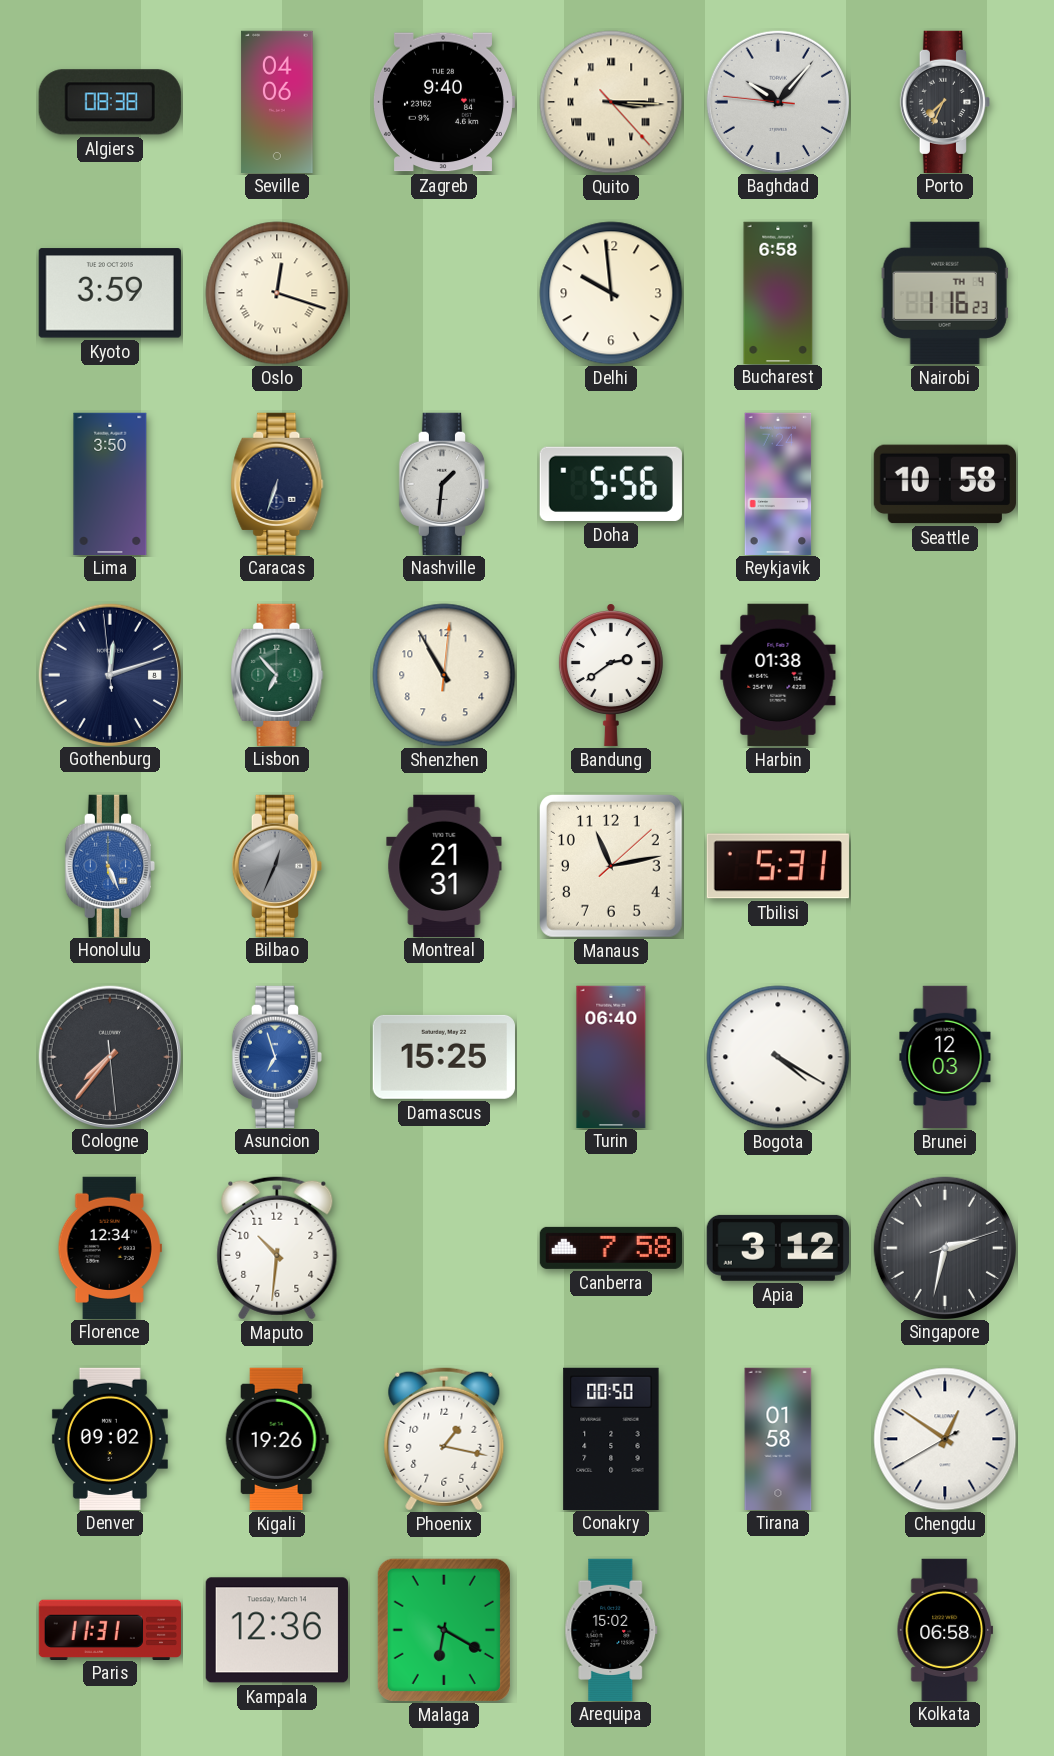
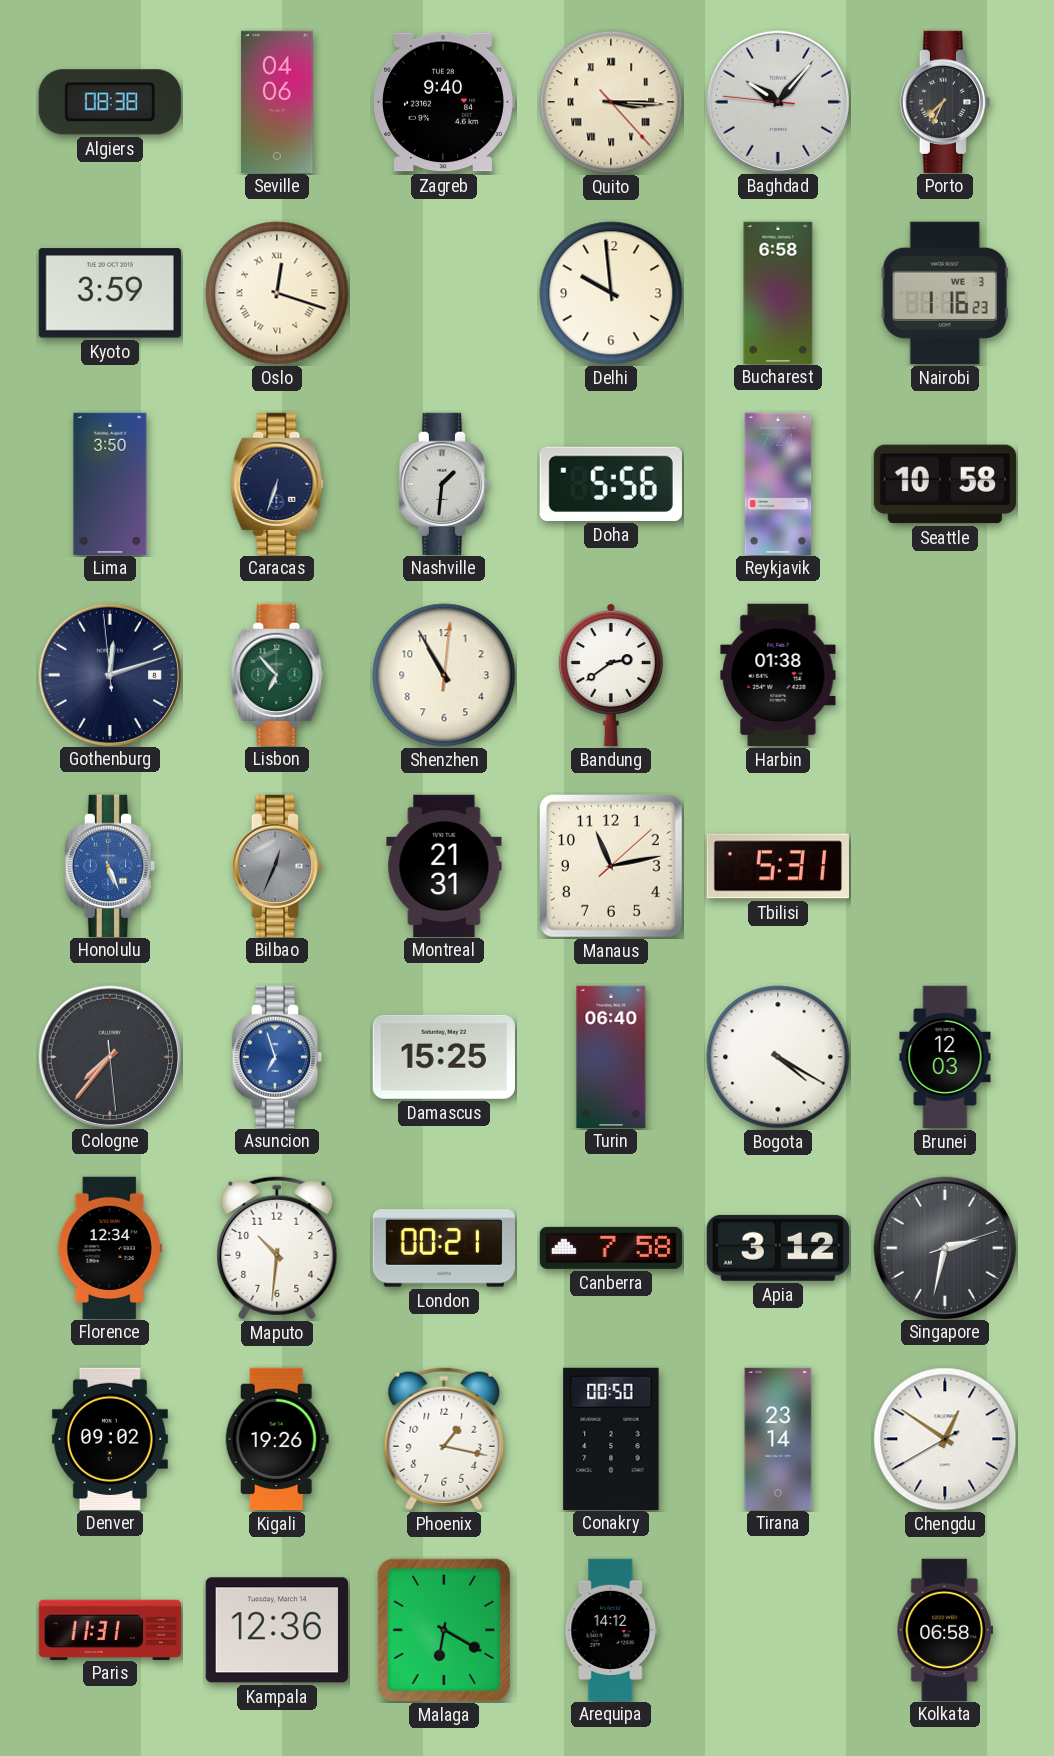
Nairobi date: TH 4 -> WE 3
London: none -> 00:21
Tirana: 01:58 -> 23:14
Arequipa: 15:02 -> 14:12
